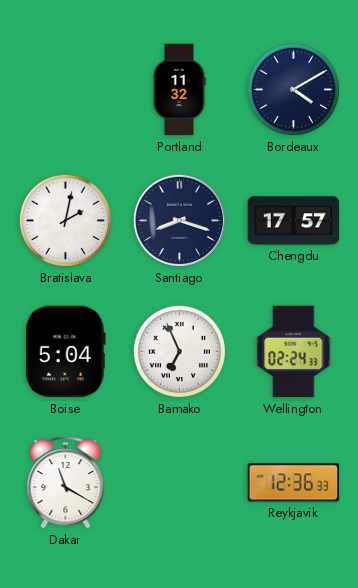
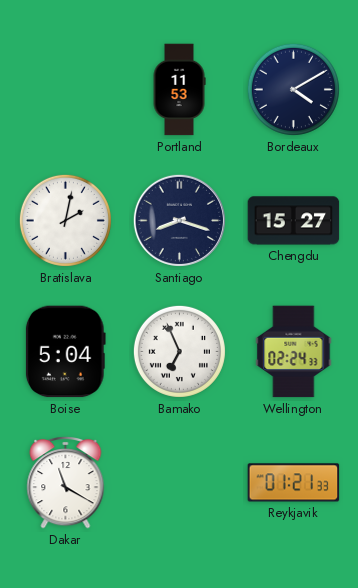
Portland: 11:32 -> 11:53
Chengdu: 17:57 -> 15:27
Reykjavik: 12:36 -> 01:21
